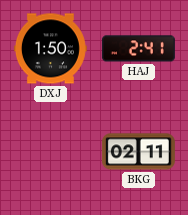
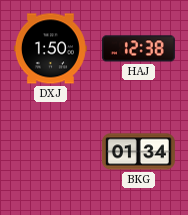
HAJ: 2:41 -> 12:38
BKG: 02:11 -> 01:34
